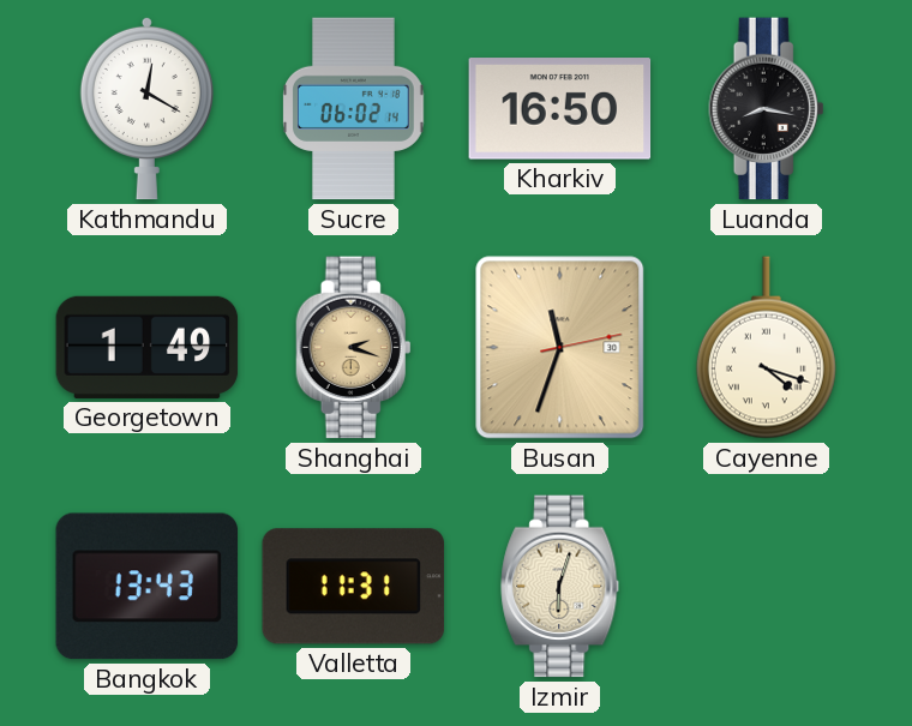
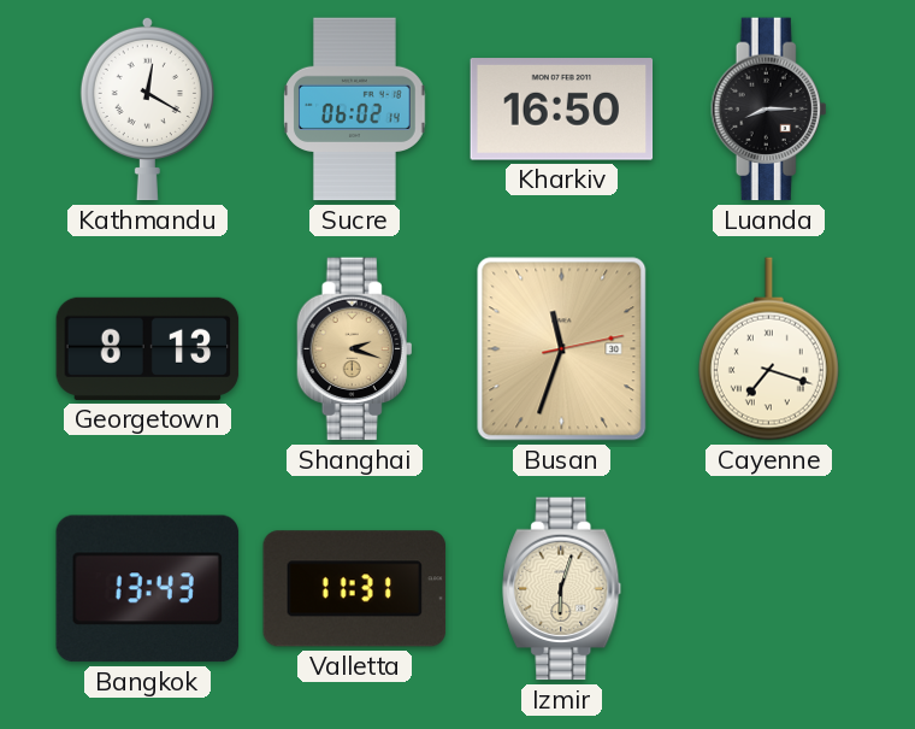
Luanda: 8:17 -> 8:15
Georgetown: 1:49 -> 8:13
Cayenne: 4:18 -> 7:18
